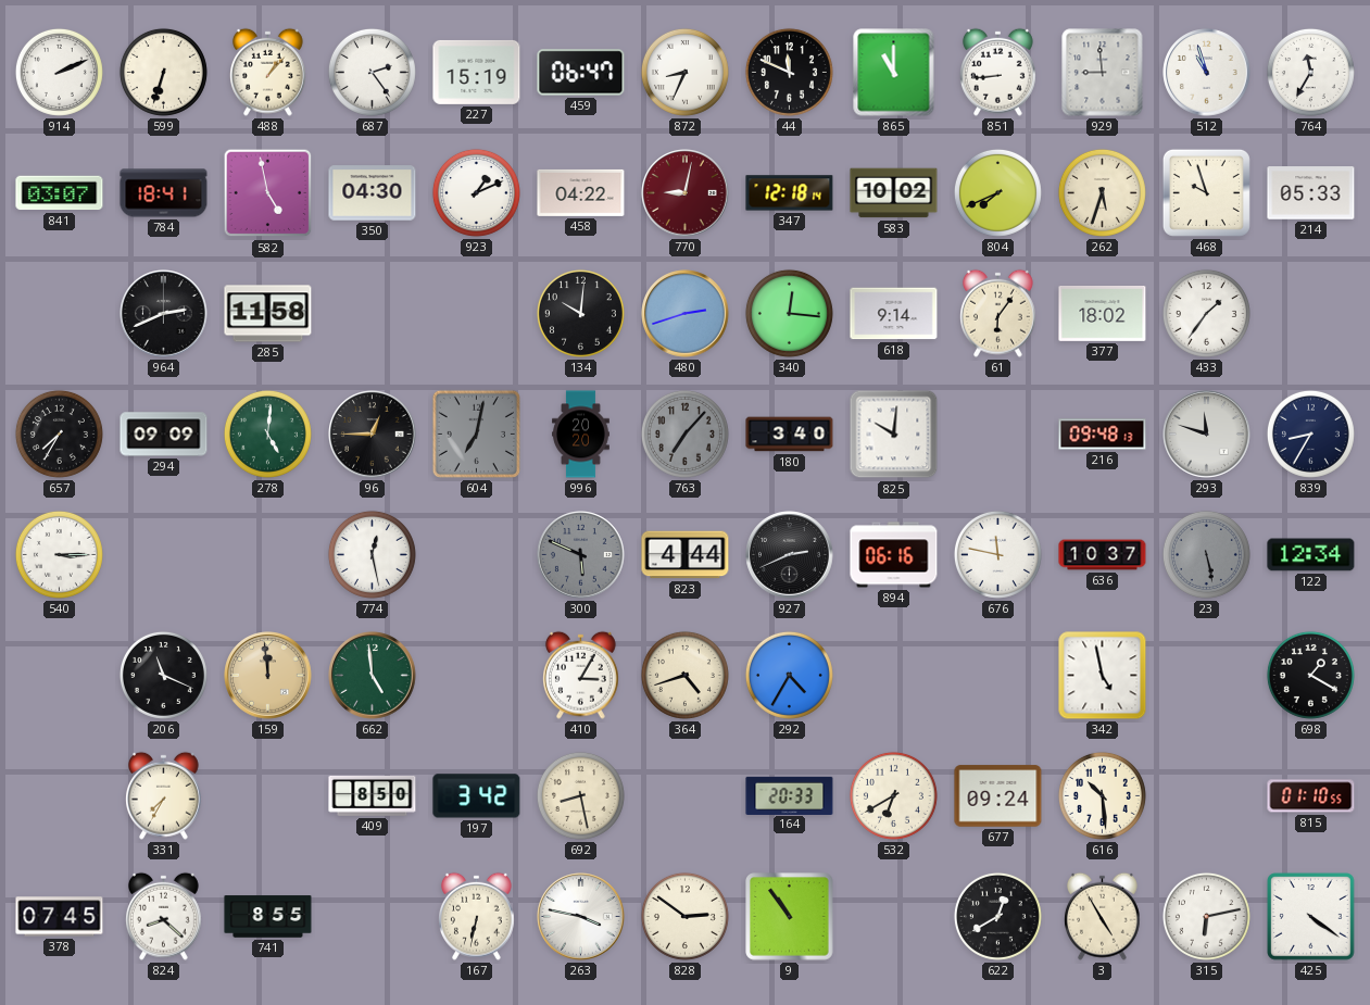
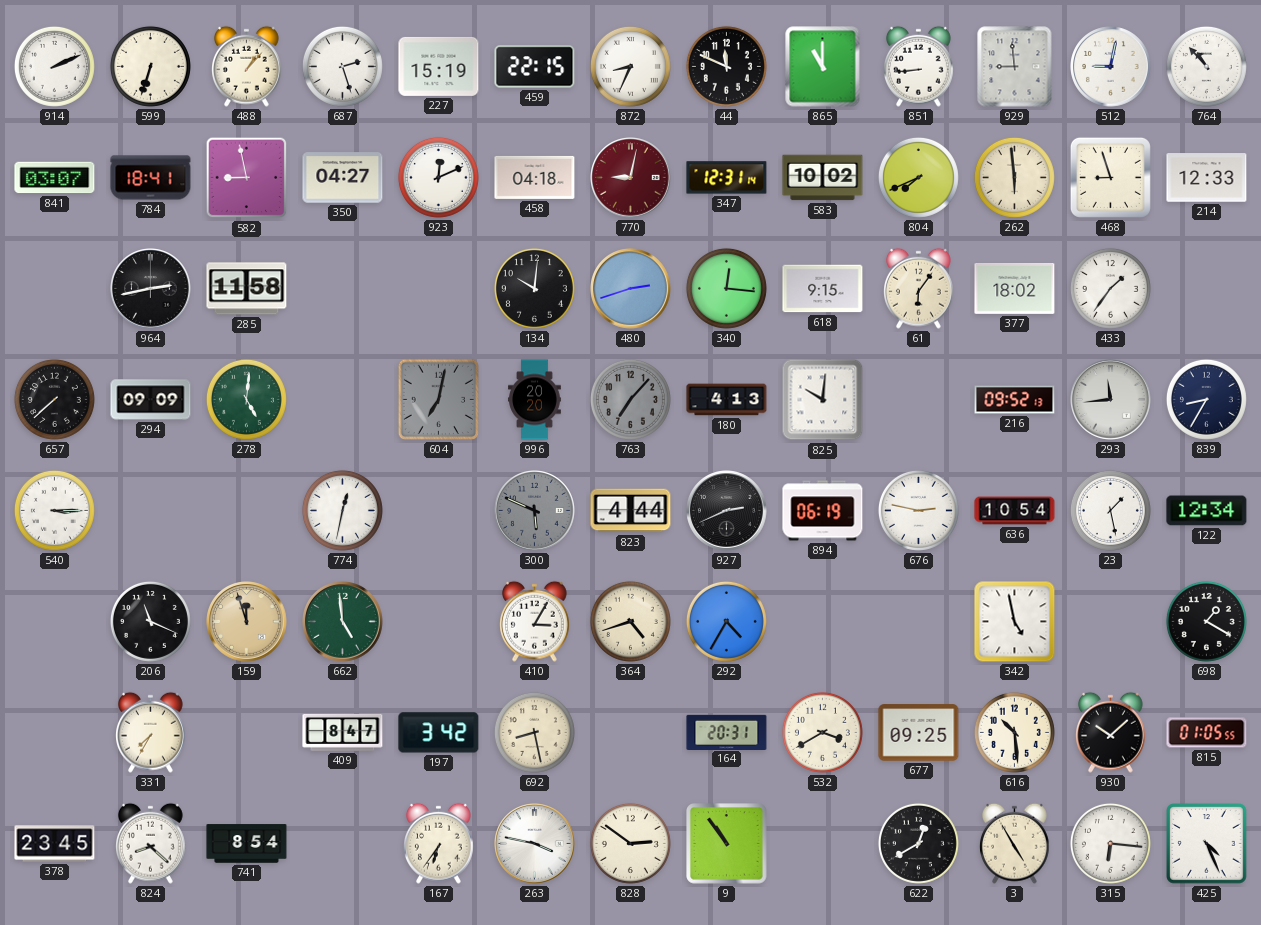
687: 2:24 -> 2:27
459: 06:47 -> 22:15
512: 10:57 -> 9:02
764: 11:35 -> 10:53
582: 4:58 -> 8:58
350: 04:30 -> 04:27
923: 1:11 -> 12:11
458: 04:22 -> 04:18
347: 12:18 -> 12:31
262: 5:33 -> 5:59
468: 9:57 -> 8:57
214: 05:33 -> 12:33
964: 2:41 -> 2:43
618: 9:14 -> 9:15
657: 7:35 -> 7:38
96: 12:45 -> none
180: 3:40 -> 4:13
216: 09:48 -> 09:52
293: 11:48 -> 11:44
774: 12:28 -> 12:32
894: 06:16 -> 06:19
676: 11:47 -> 2:47
636: 10:37 -> 10:54
23: 5:28 -> 1:28
23 dial: grey -> white
159: 11:59 -> 11:57
409: 8:50 -> 8:47
164: 20:33 -> 20:31
532: 6:40 -> 3:40
677: 09:24 -> 09:25
930: none -> 10:08
815: 01:10 -> 01:05
378: 07:45 -> 23:45
741: 8:55 -> 8:54
167: 6:32 -> 6:36
315: 6:13 -> 6:16
425: 4:21 -> 4:26
